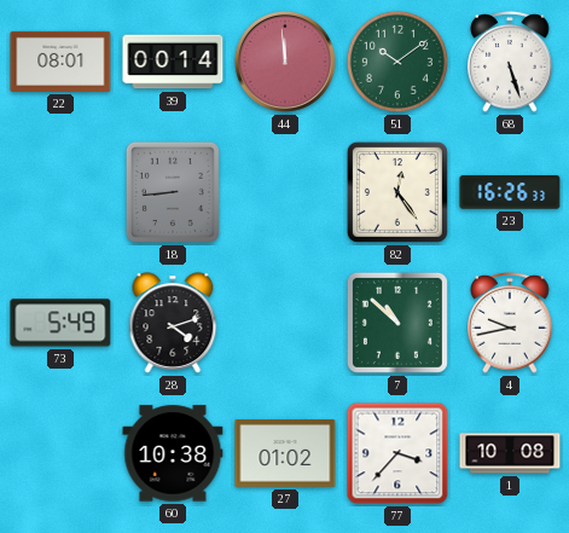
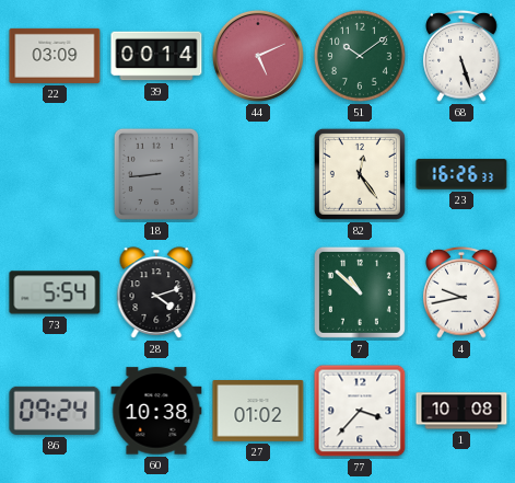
22: 08:01 -> 03:09
44: 11:59 -> 5:11
73: 5:49 -> 5:54
86: none -> 09:24
